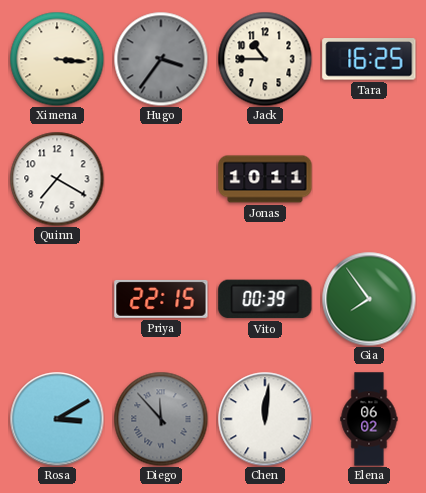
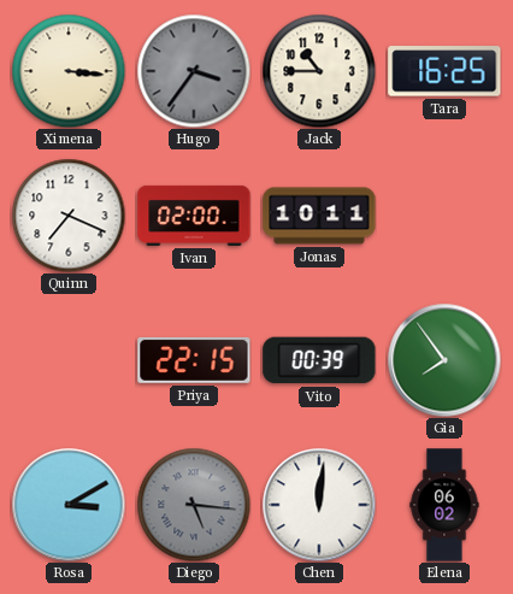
Quinn: 7:20 -> 7:19
Ivan: none -> 02:00
Diego: 11:53 -> 5:16
